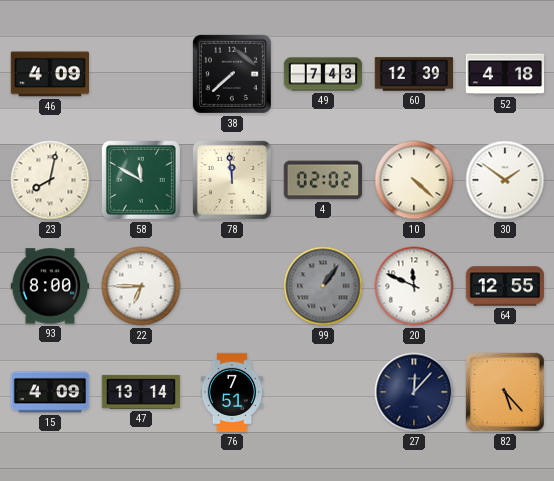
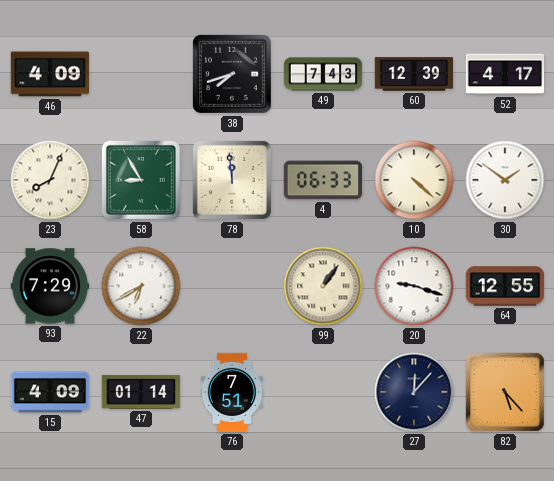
38: 7:38 -> 7:42
52: 4:18 -> 4:17
23: 8:02 -> 8:04
58: 11:50 -> 8:55
4: 02:02 -> 06:33
93: 8:00 -> 7:29
22: 6:45 -> 6:40
99 dial: grey -> cream
20: 11:49 -> 9:18
47: 13:14 -> 01:14
